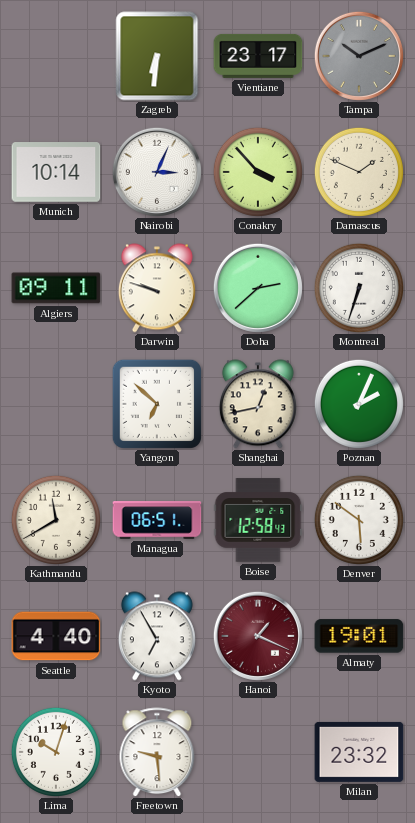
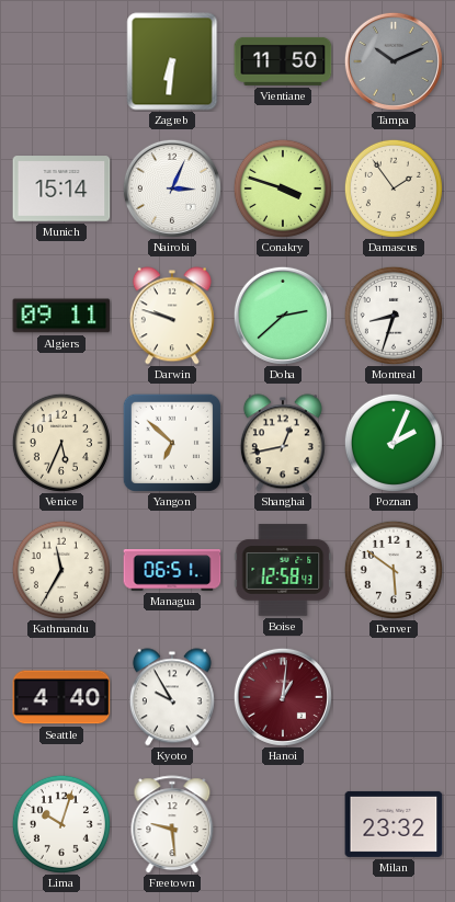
Vientiane: 23:17 -> 11:50
Munich: 10:14 -> 15:14
Conakry: 3:53 -> 3:48
Damascus: 1:49 -> 1:54
Montreal: 6:33 -> 8:33
Venice: none -> 5:34
Kathmandu: 11:40 -> 11:35
Kyoto: 6:55 -> 9:55
Hanoi: 1:19 -> 1:01
Almaty: 19:01 -> none
